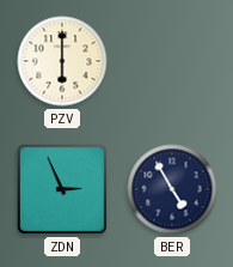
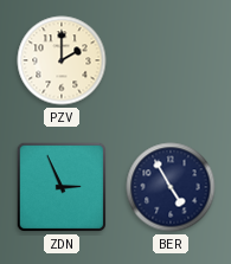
PZV: 6:00 -> 2:00
